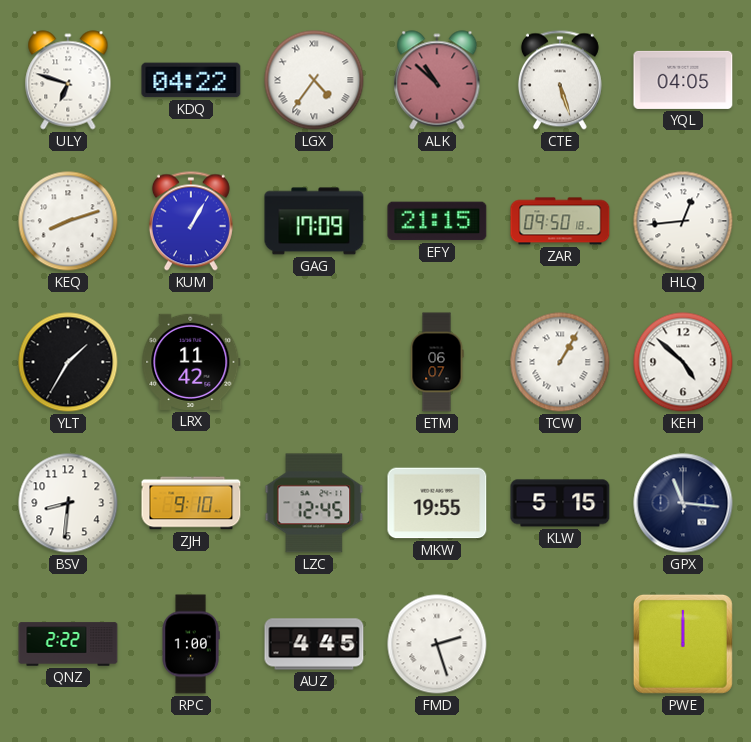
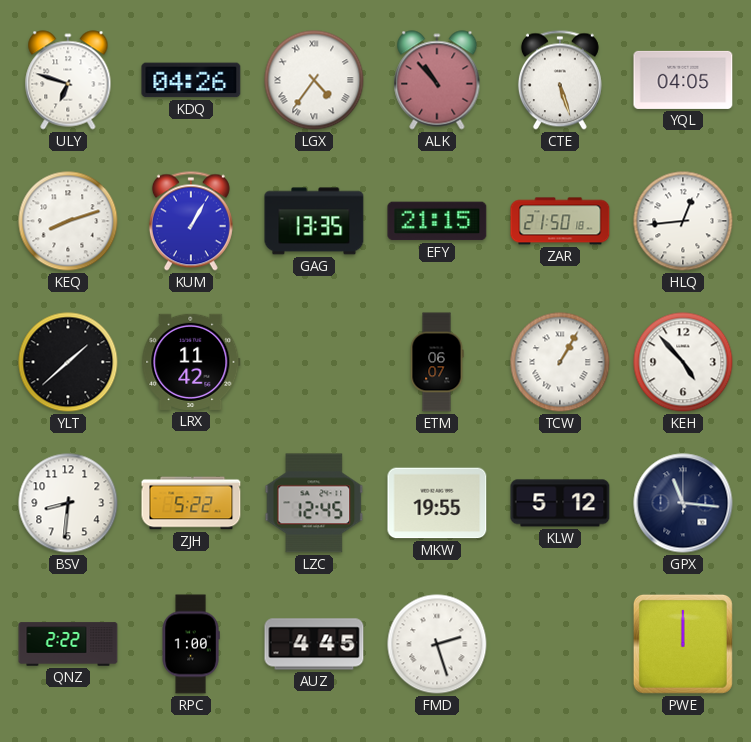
KDQ: 04:22 -> 04:26
ALK: 10:52 -> 10:53
GAG: 17:09 -> 13:35
ZAR: 09:50 -> 21:50
YLT: 1:35 -> 1:38
KEH: 4:52 -> 4:53
ZJH: 9:10 -> 5:22
KLW: 5:15 -> 5:12
